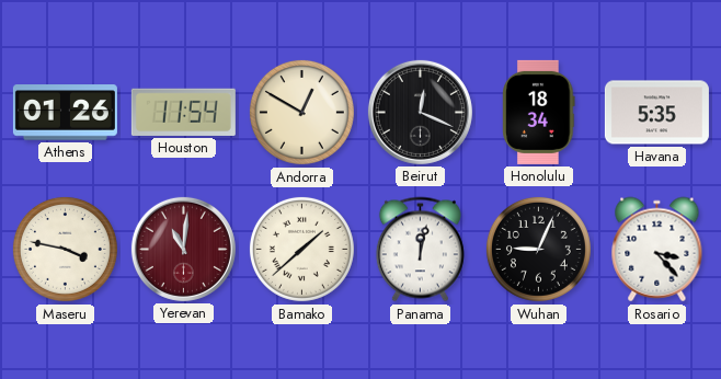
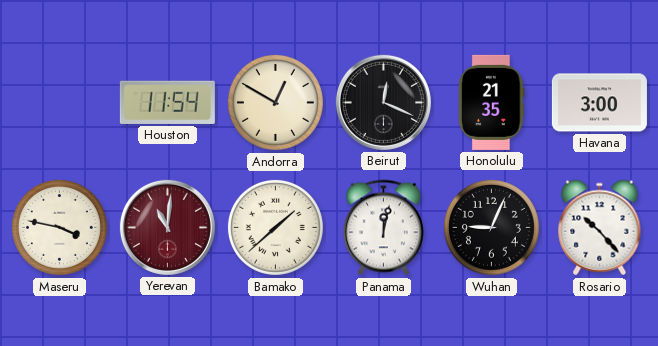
Athens: 01:26 -> none
Honolulu: 18:34 -> 21:35
Havana: 5:35 -> 3:00
Rosario: 3:23 -> 10:23
